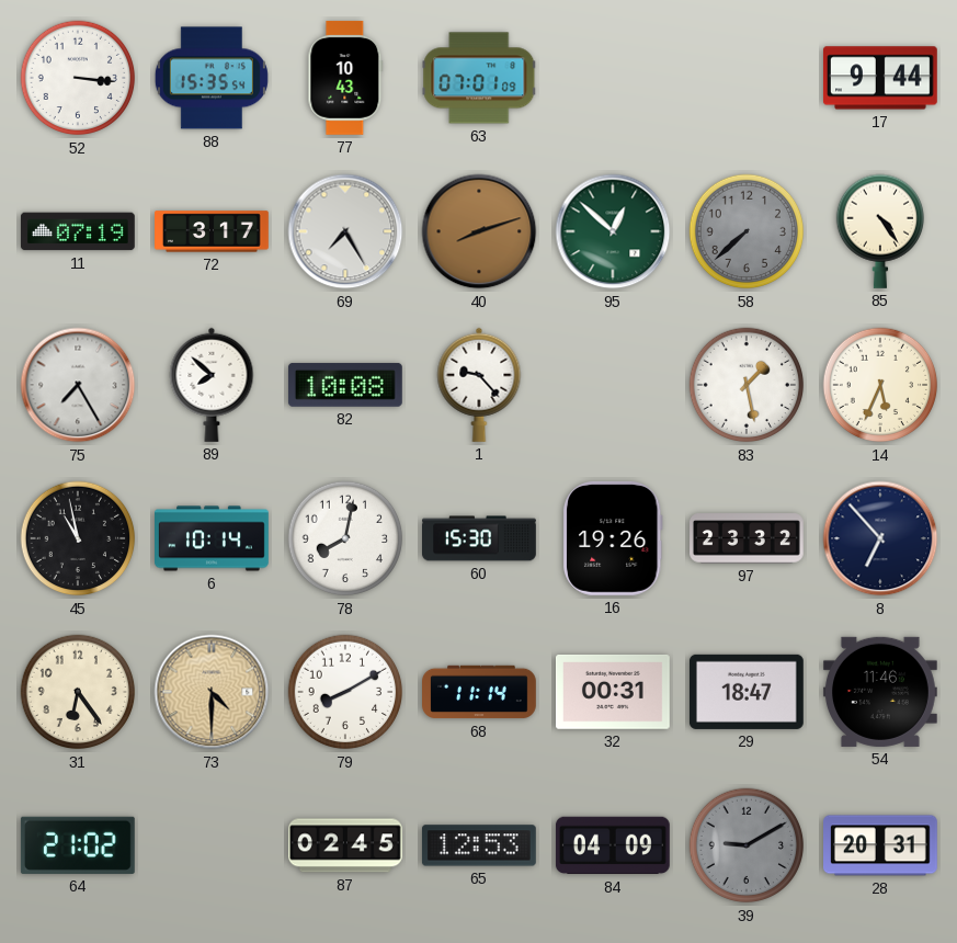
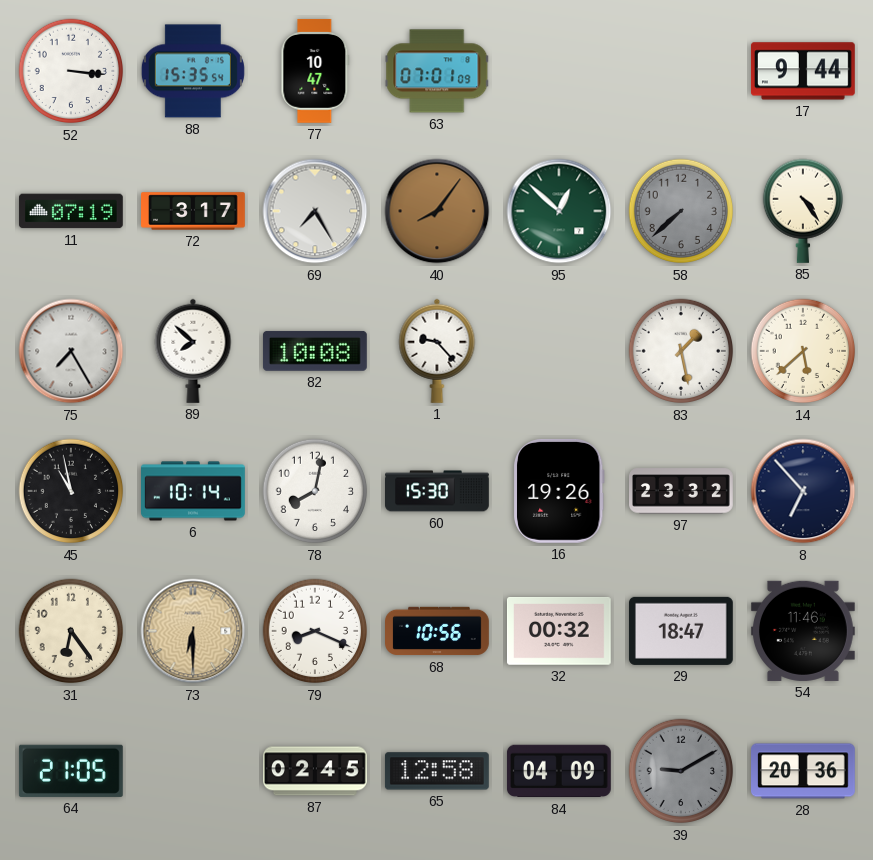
77: 10:43 -> 10:47
40: 8:12 -> 8:06
14: 5:34 -> 5:38
73: 4:30 -> 6:30
79: 8:10 -> 8:19
68: 11:14 -> 10:56
32: 00:31 -> 00:32
64: 21:02 -> 21:05
65: 12:53 -> 12:58
28: 20:31 -> 20:36
